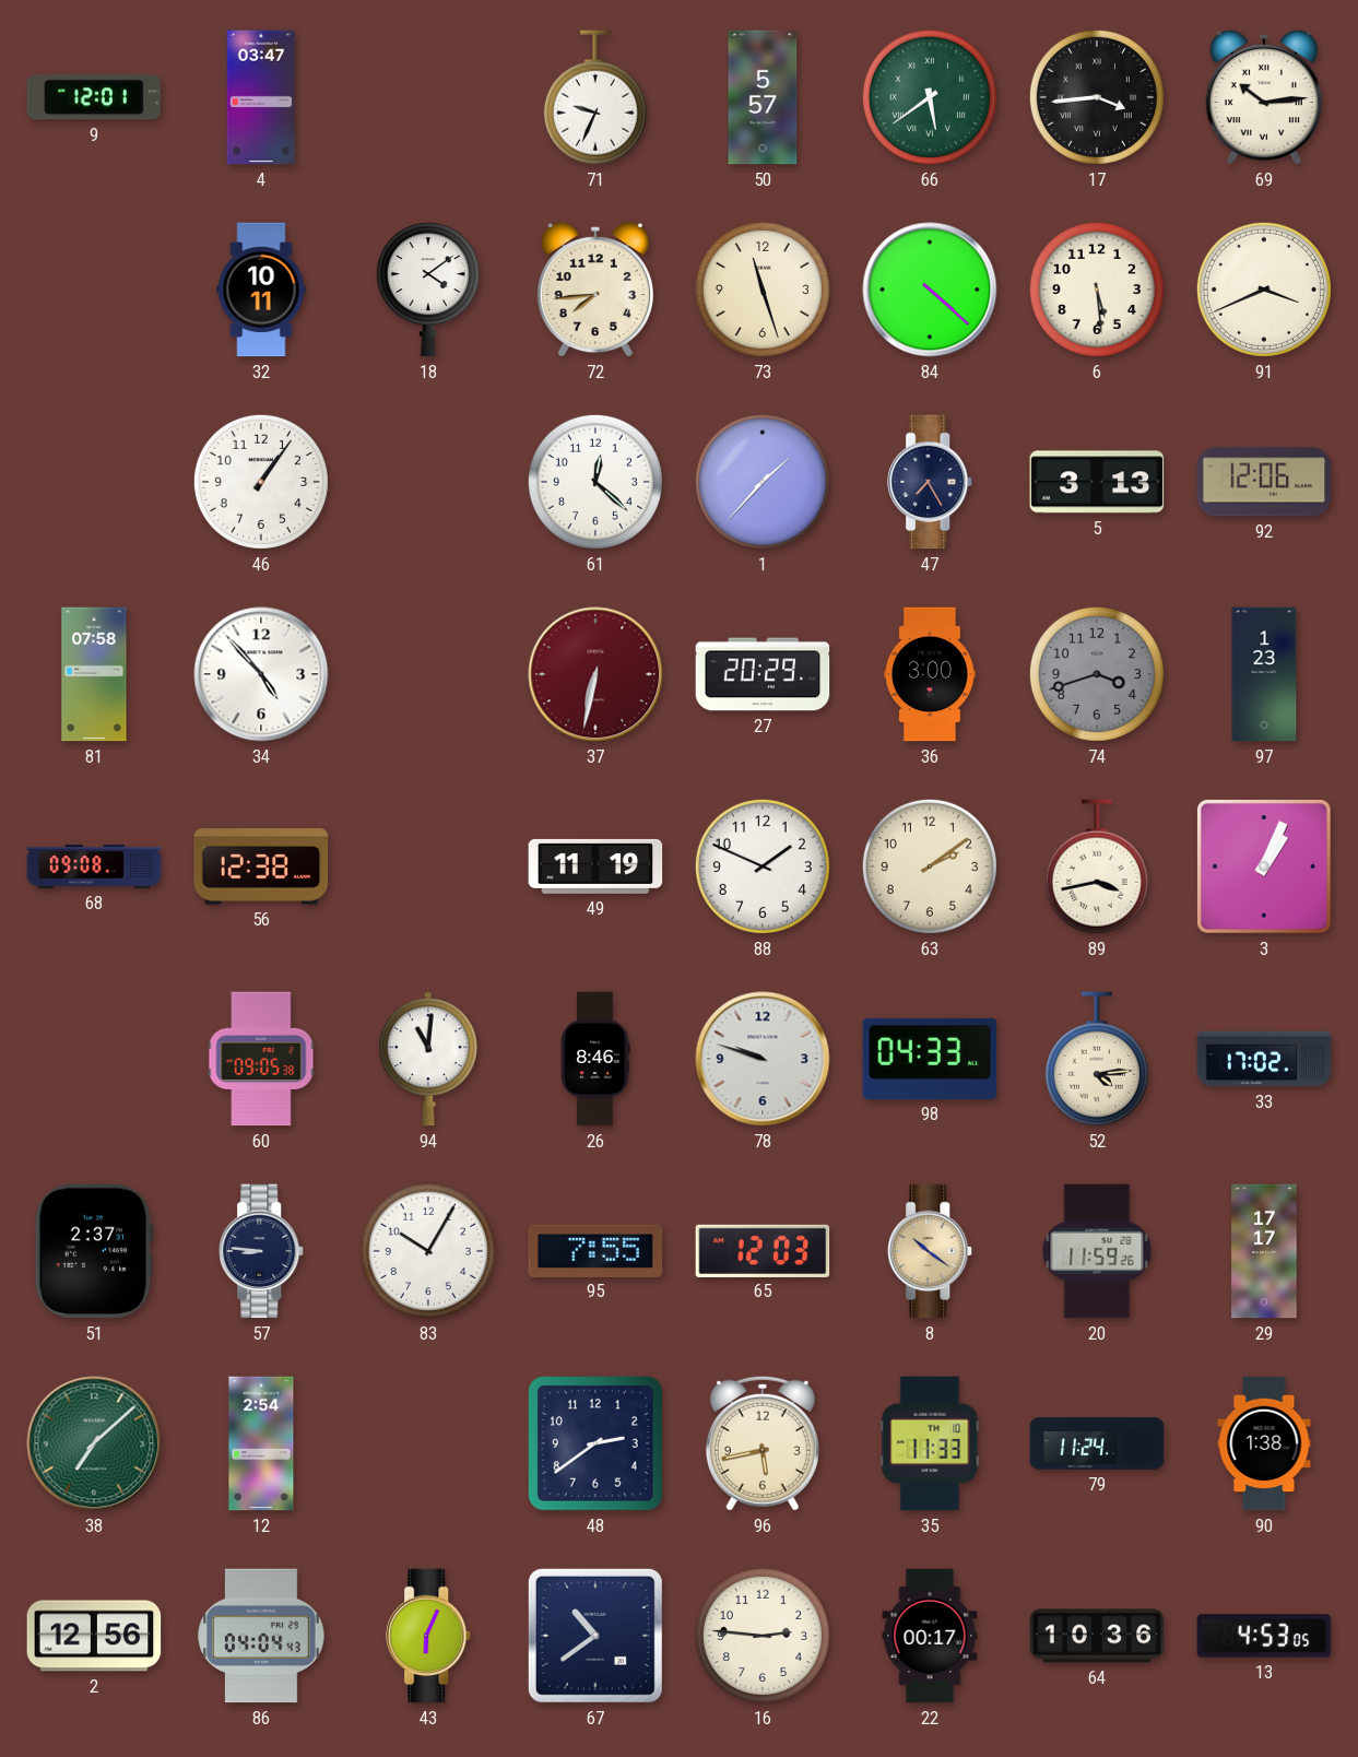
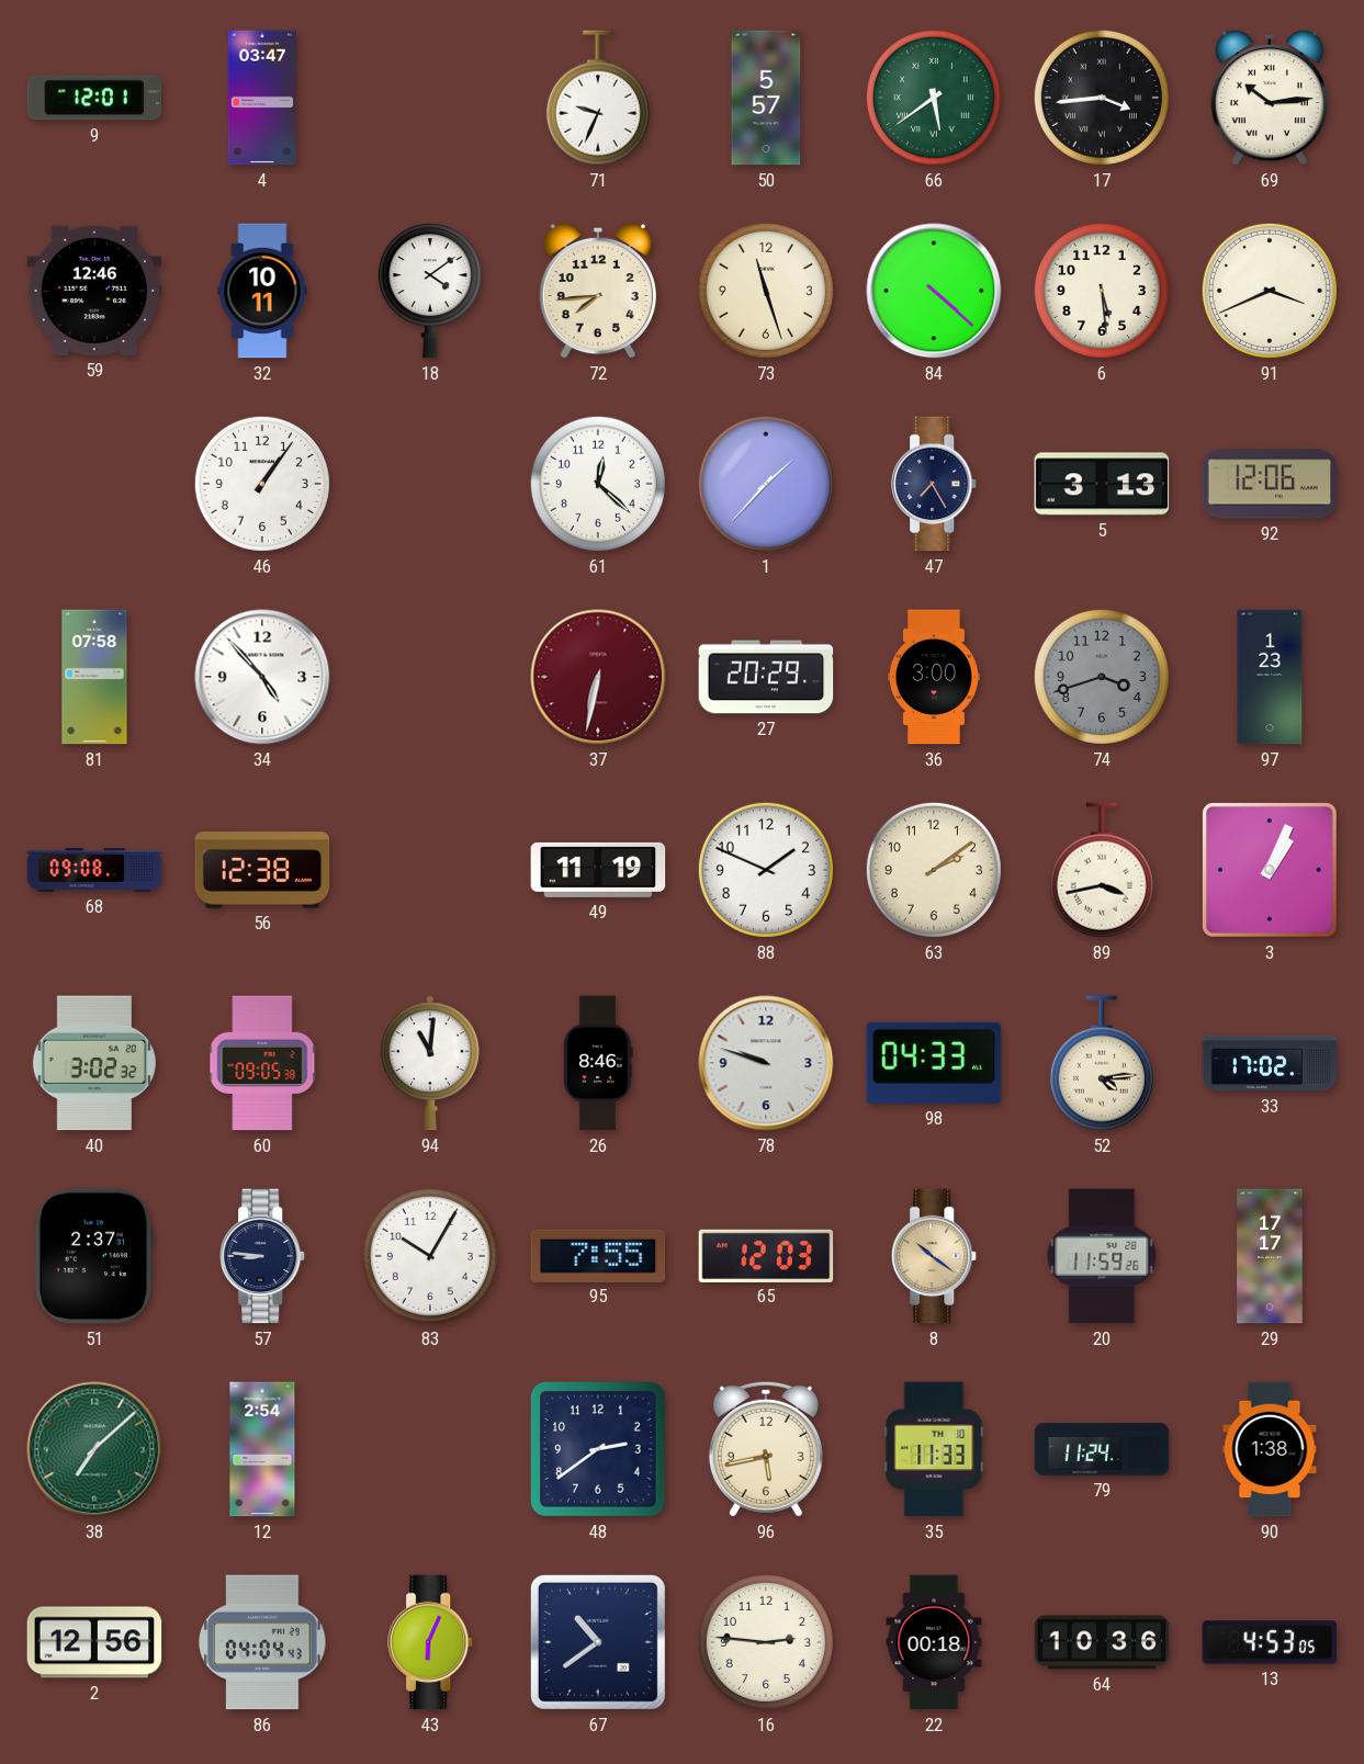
59: none -> 12:46
40: none -> 3:02
22: 00:17 -> 00:18
